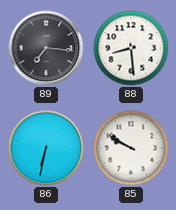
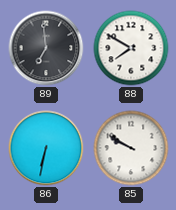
89: 7:16 -> 6:59
88: 8:29 -> 7:50
